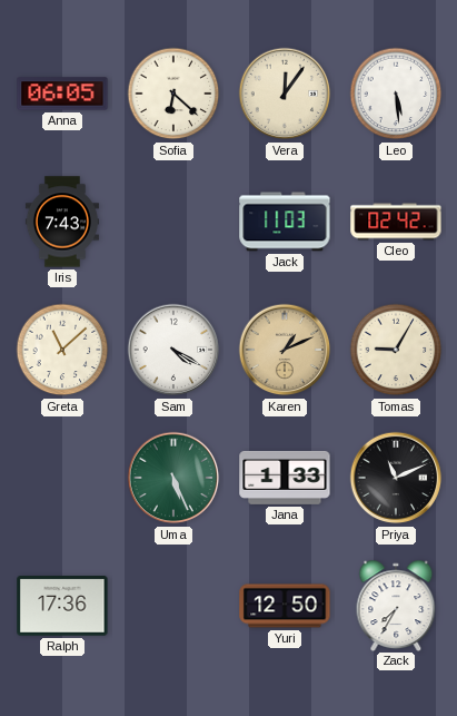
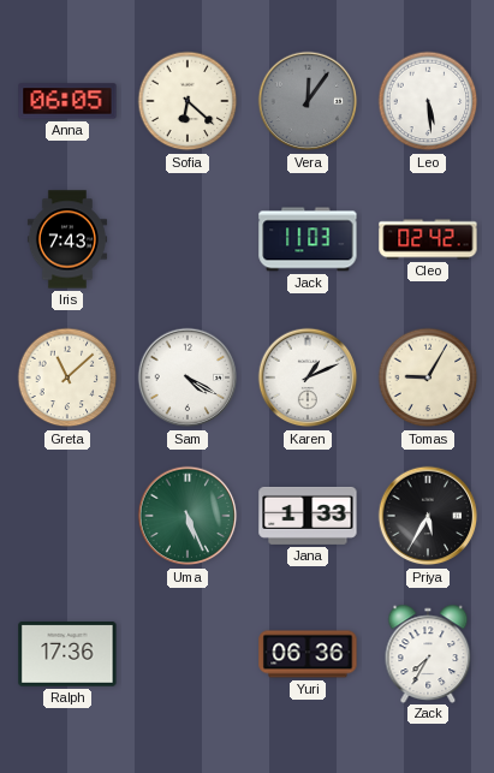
Vera dial: cream -> grey
Karen dial: champagne -> white
Priya: 11:11 -> 5:35
Yuri: 12:50 -> 06:36
